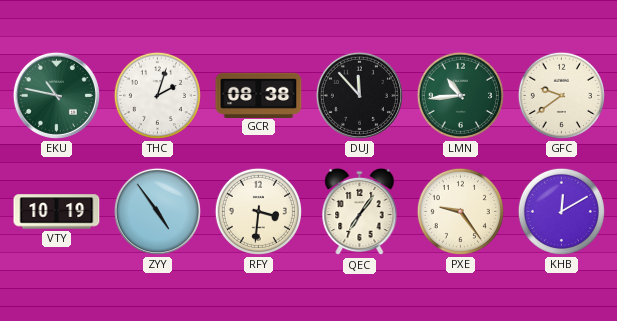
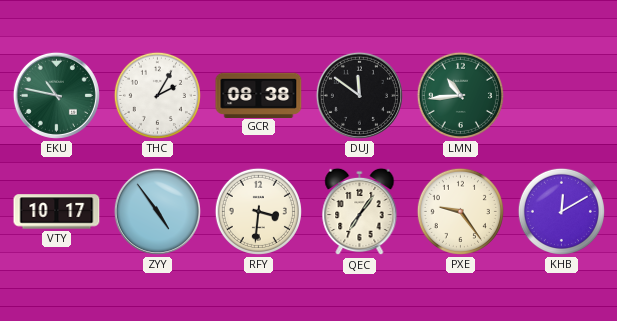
THC: 2:03 -> 2:05
DUJ: 11:53 -> 11:51
GFC: 9:39 -> none
VTY: 10:19 -> 10:17
